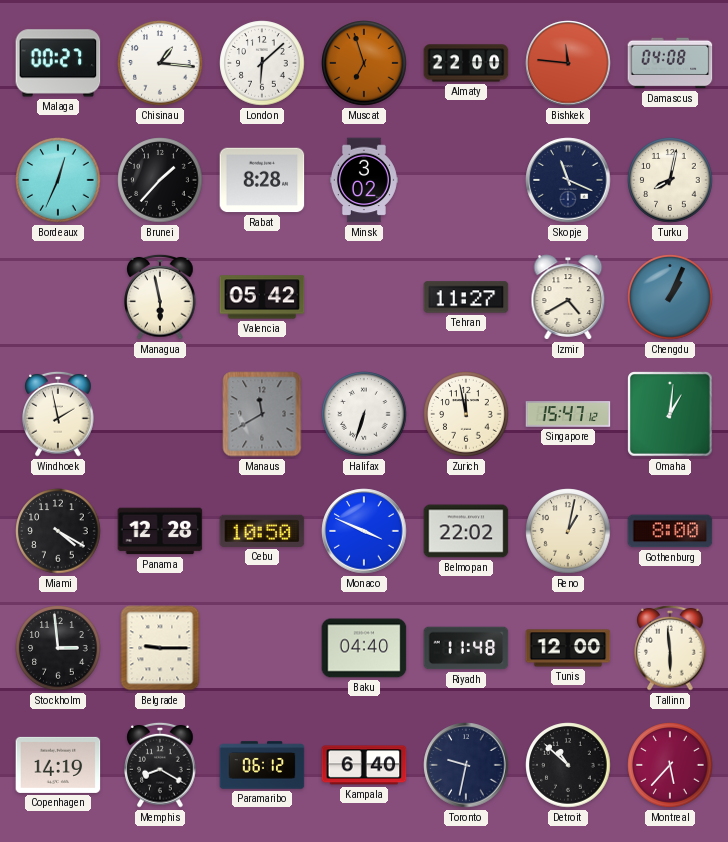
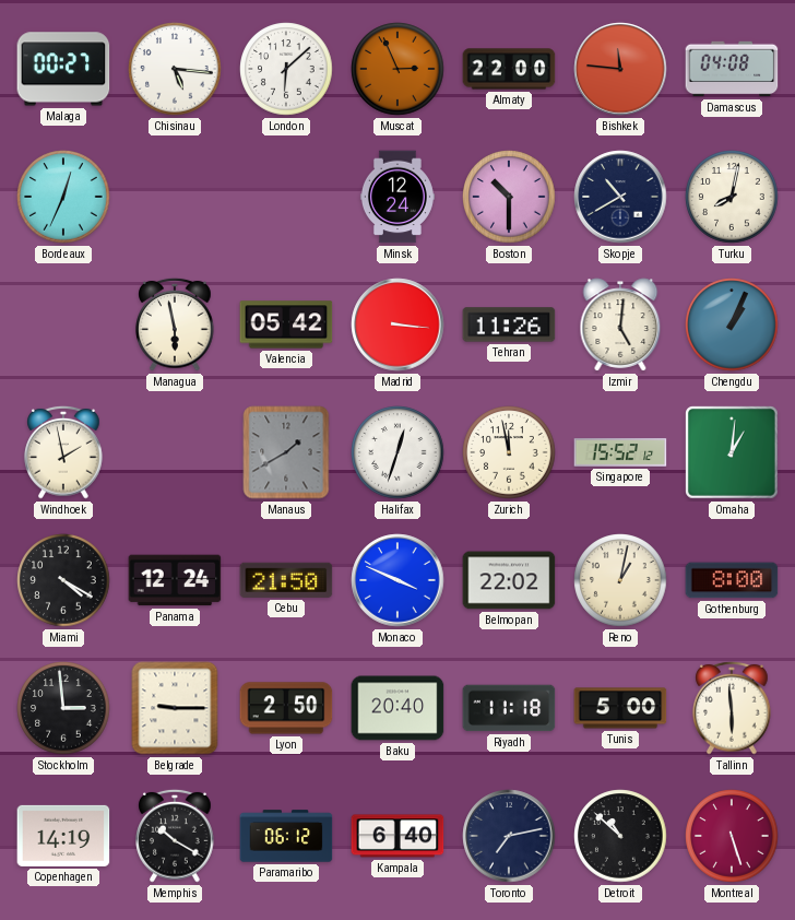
Chisinau: 1:16 -> 5:16
Muscat: 6:57 -> 2:56
Brunei: 1:37 -> none
Rabat: 8:28 -> none
Minsk: 3:02 -> 12:24
Boston: none -> 10:30
Skopje: 11:19 -> 10:40
Madrid: none -> 3:16
Tehran: 11:27 -> 11:26
Izmir: 4:40 -> 5:01
Manaus: 11:40 -> 1:40
Halifax: 6:33 -> 12:33
Singapore: 15:47 -> 15:52
Panama: 12:28 -> 12:24
Cebu: 10:50 -> 21:50
Lyon: none -> 2:50
Baku: 04:40 -> 20:40
Riyadh: 11:48 -> 11:18
Tunis: 12:00 -> 5:00
Memphis: 8:20 -> 10:20
Toronto: 9:32 -> 7:13
Montreal: 5:37 -> 5:27
